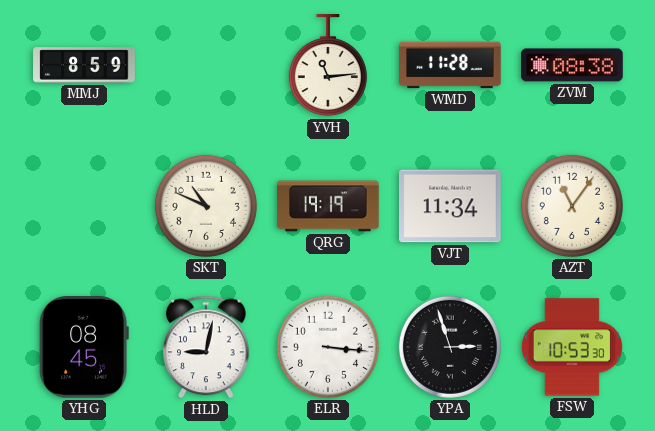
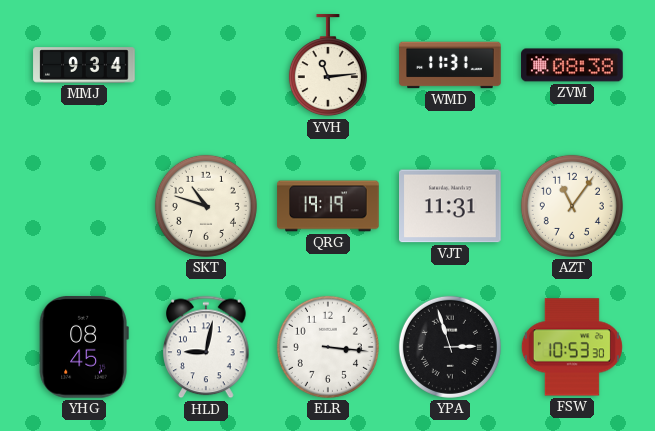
MMJ: 8:59 -> 9:34
WMD: 11:28 -> 11:31
SKT: 10:49 -> 10:48
VJT: 11:34 -> 11:31
